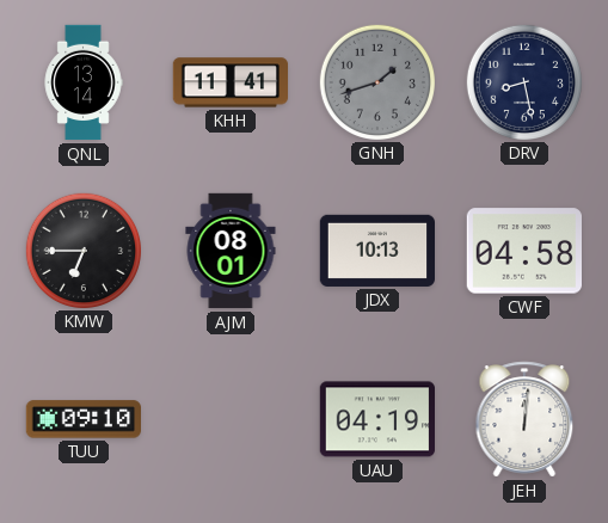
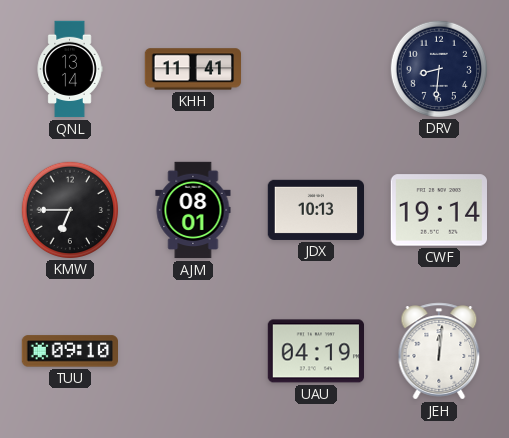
GNH: 1:42 -> none
DRV: 8:28 -> 8:31
CWF: 04:58 -> 19:14
